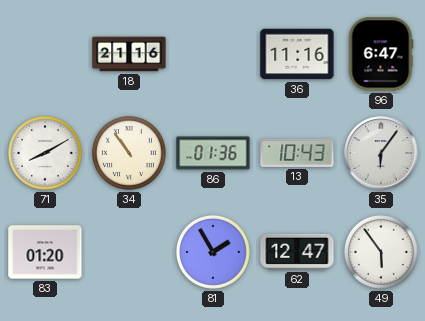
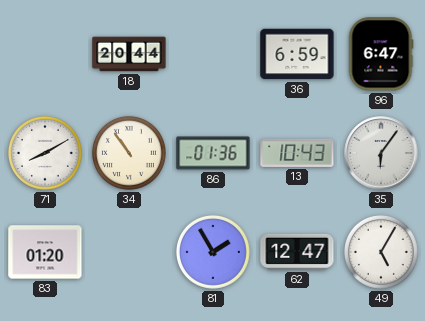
18: 21:16 -> 20:44
36: 11:16 -> 6:59
49: 5:54 -> 5:05
